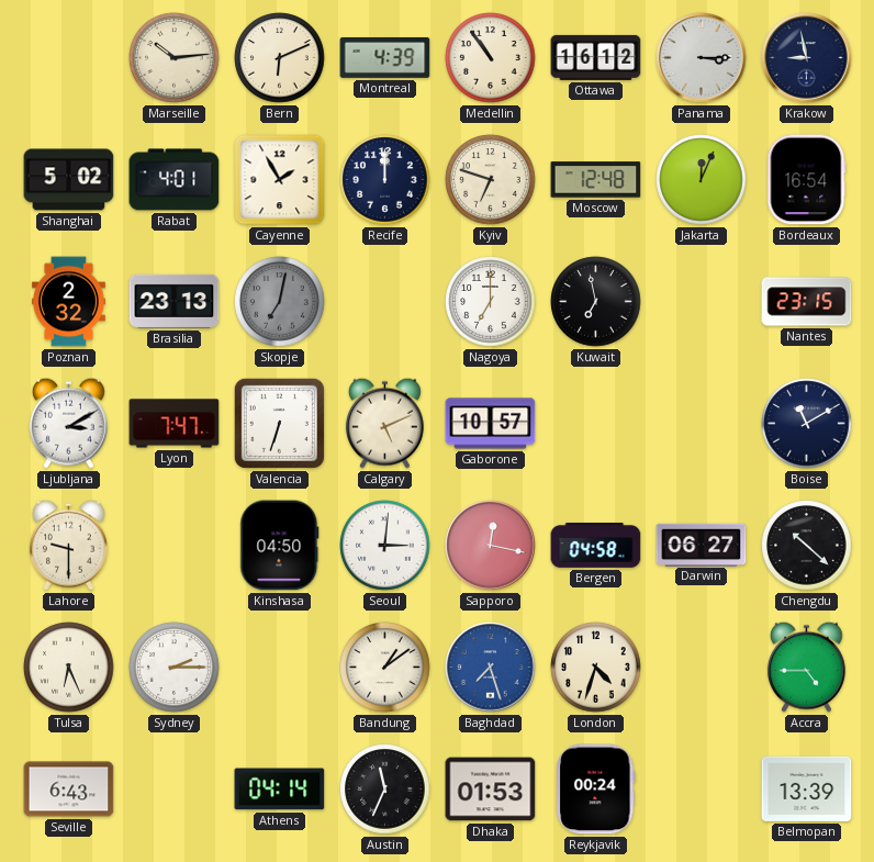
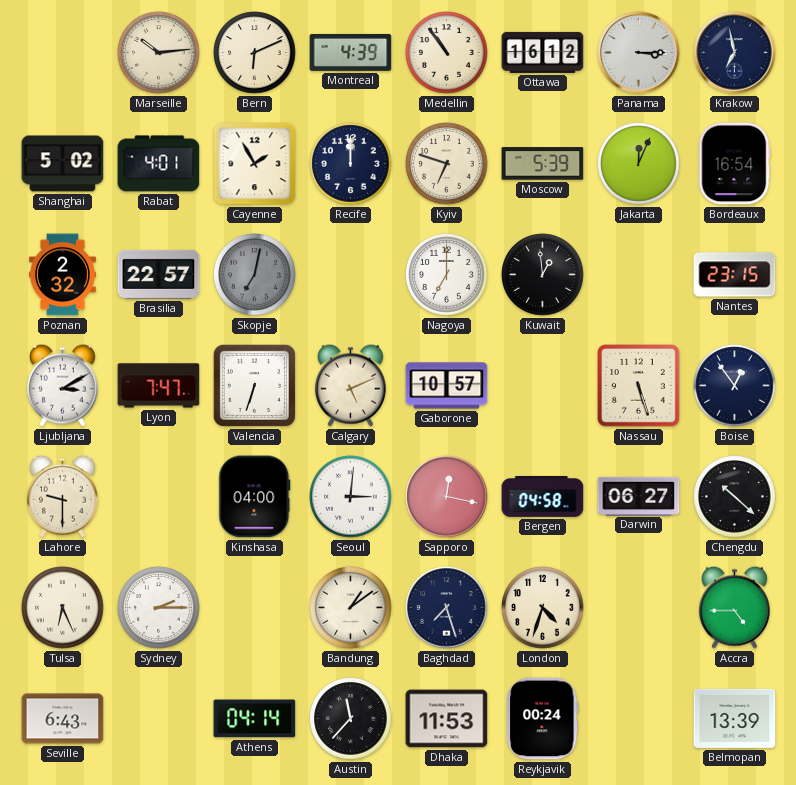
Krakow: 8:58 -> 6:58
Moscow: 12:48 -> 5:39
Brasilia: 23:13 -> 22:57
Kuwait: 6:58 -> 12:59
Nassau: none -> 5:27
Boise: 11:10 -> 12:54
Kinshasa: 04:50 -> 04:00
Baghdad dial: blue -> navy
Austin: 11:34 -> 11:37
Dhaka: 01:53 -> 11:53
